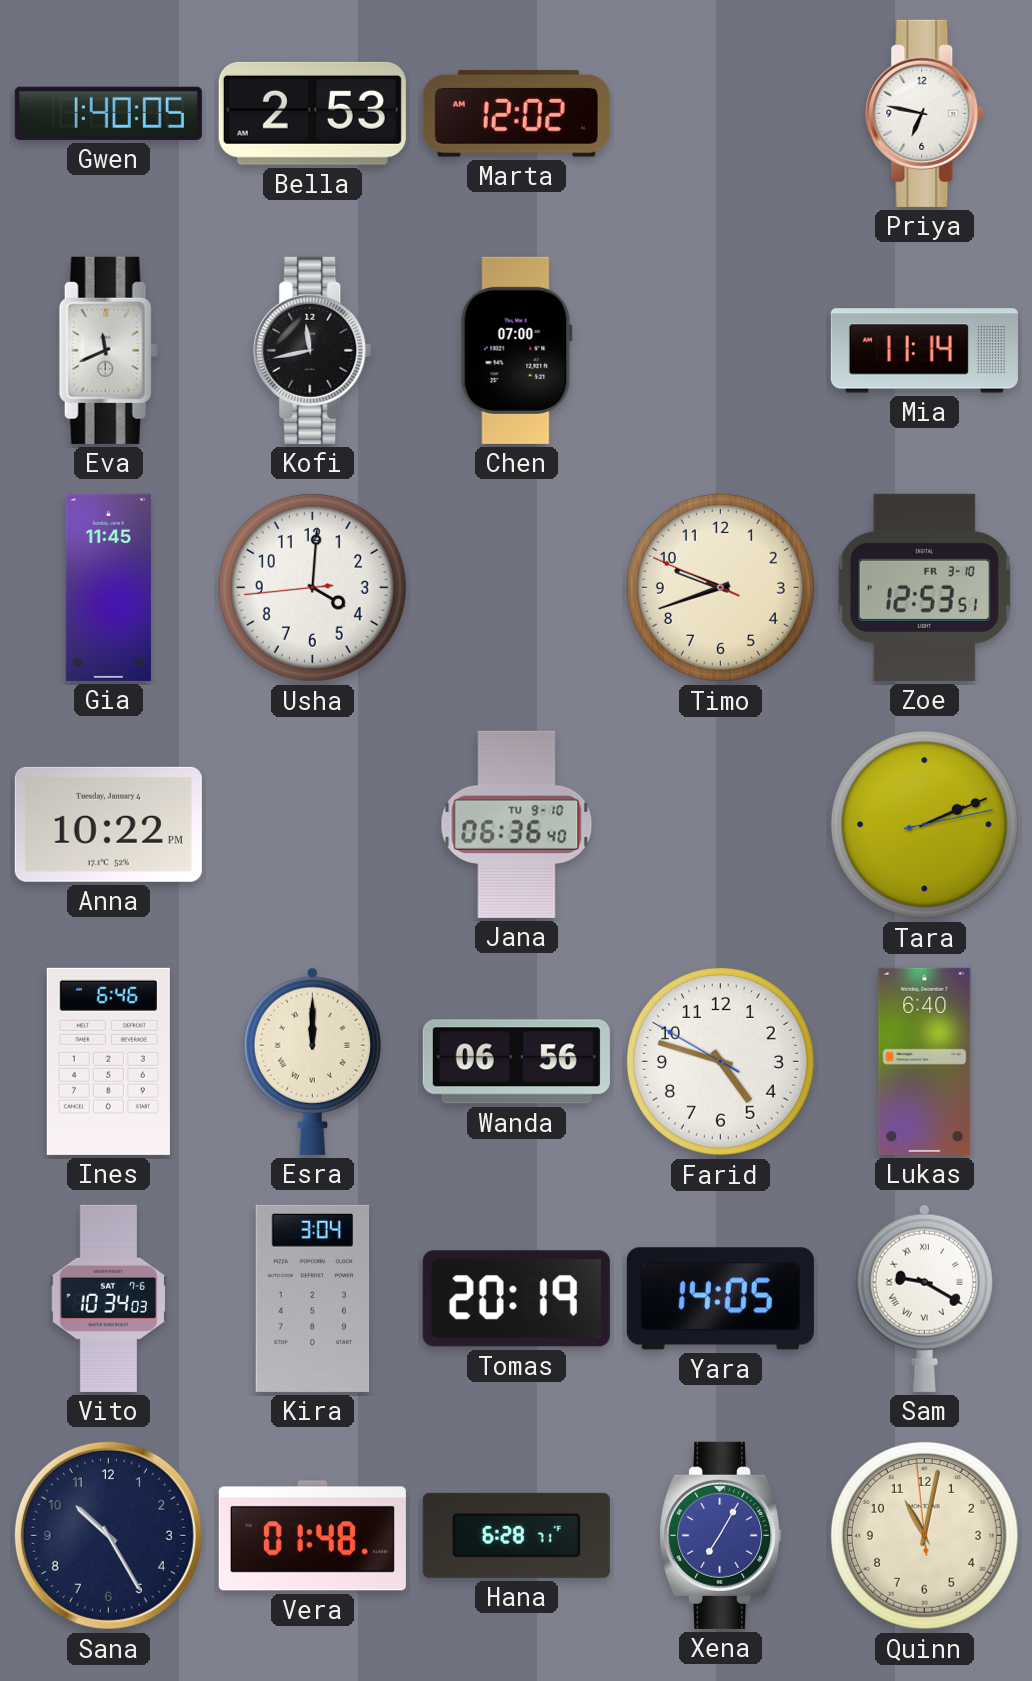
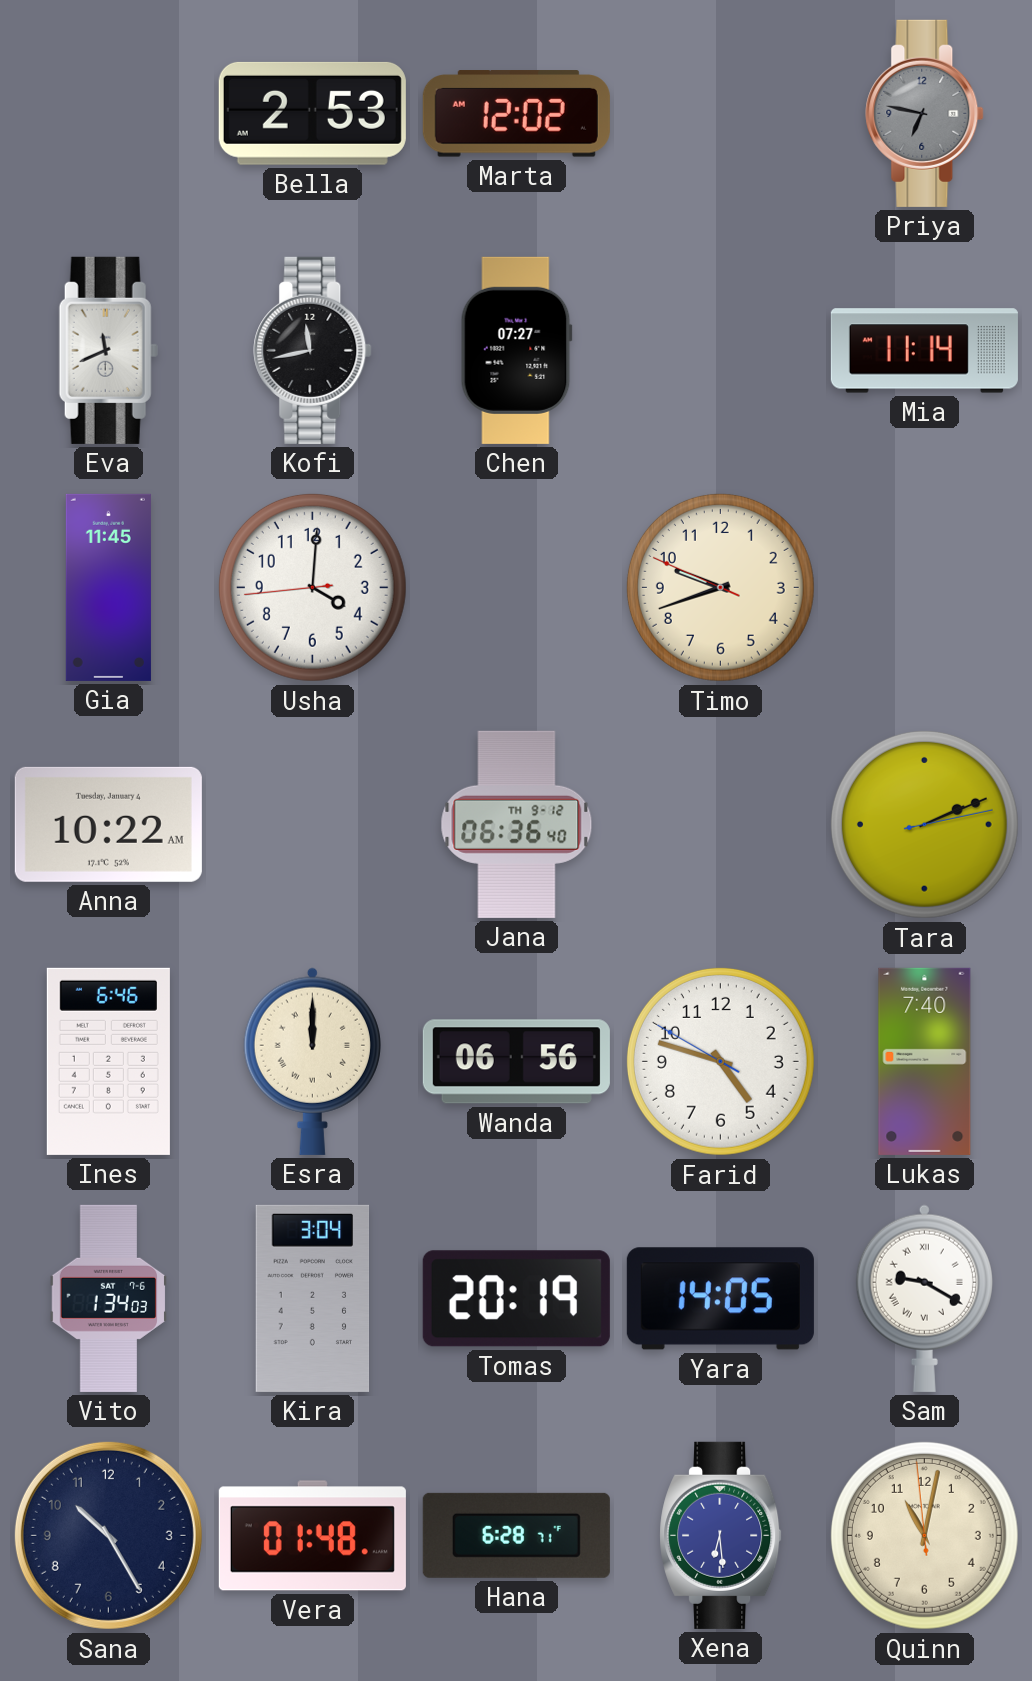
Gwen: 1:40 -> none
Priya dial: white -> grey
Chen: 07:00 -> 07:27
Zoe: 12:53 -> none
Anna: 10:22 PM -> 10:22 AM
Jana date: TU 9-10 -> TH 9-12
Lukas: 6:40 -> 7:40
Vito: 10:34 -> 1:34
Xena: 7:05 -> 6:29
